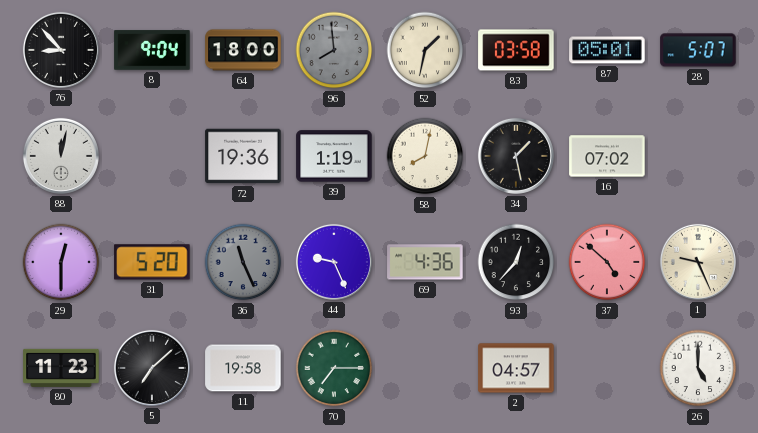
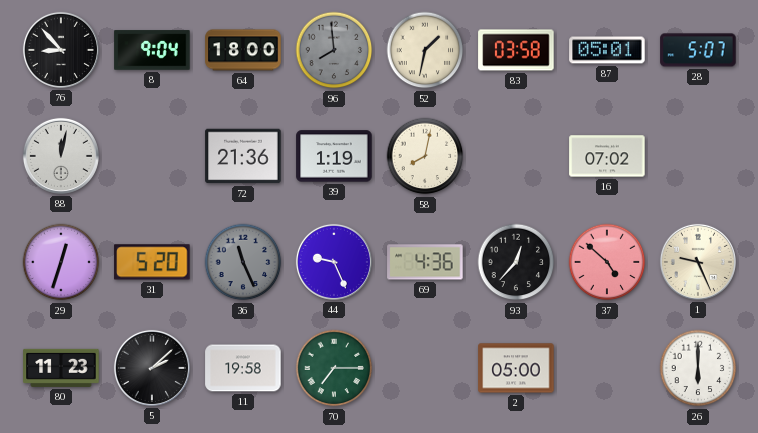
72: 19:36 -> 21:36
34: 1:28 -> none
29: 12:30 -> 12:33
5: 7:08 -> 2:08
2: 04:57 -> 05:00
26: 5:00 -> 6:00
